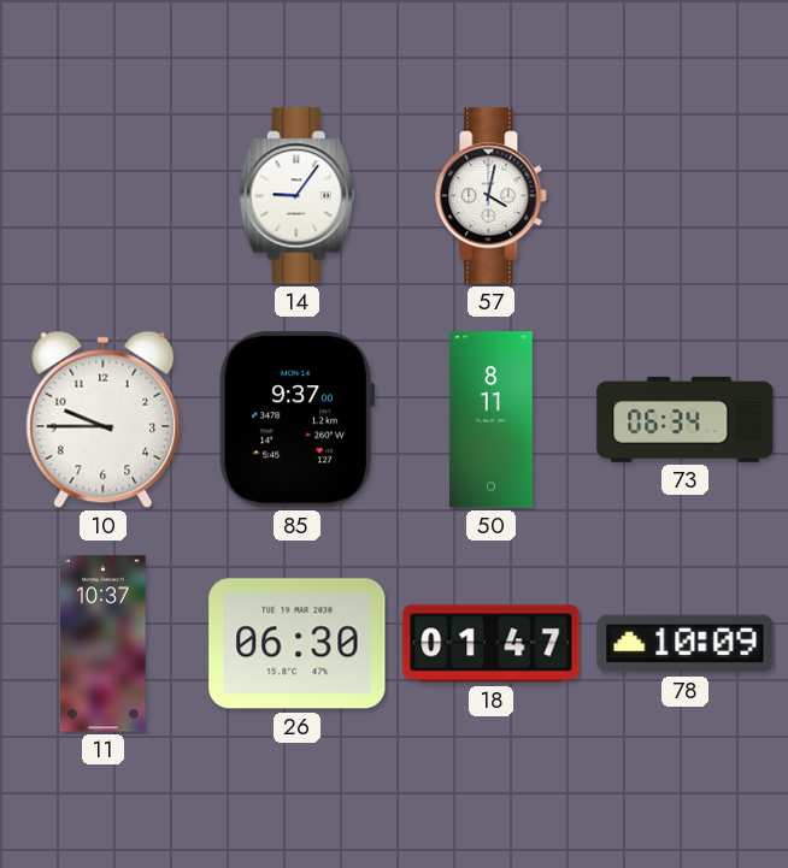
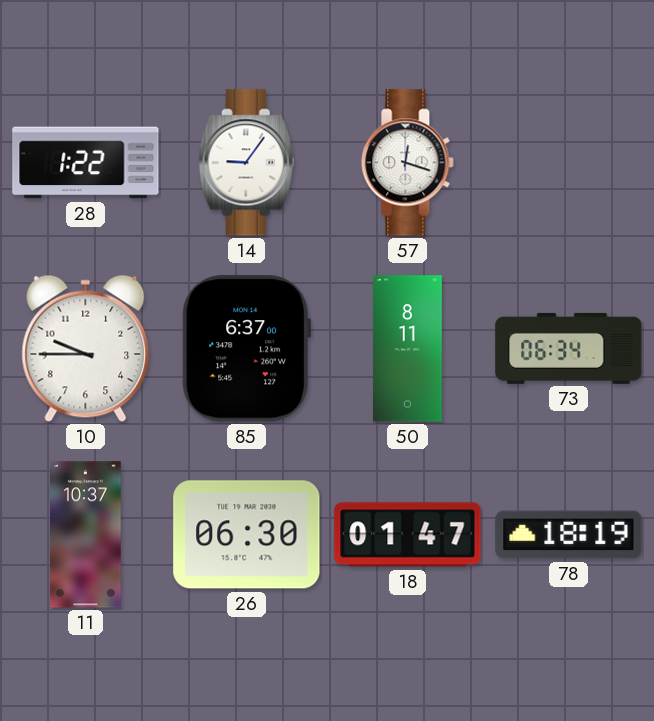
28: none -> 1:22
57: 4:02 -> 12:18
85: 9:37 -> 6:37
78: 10:09 -> 18:19
